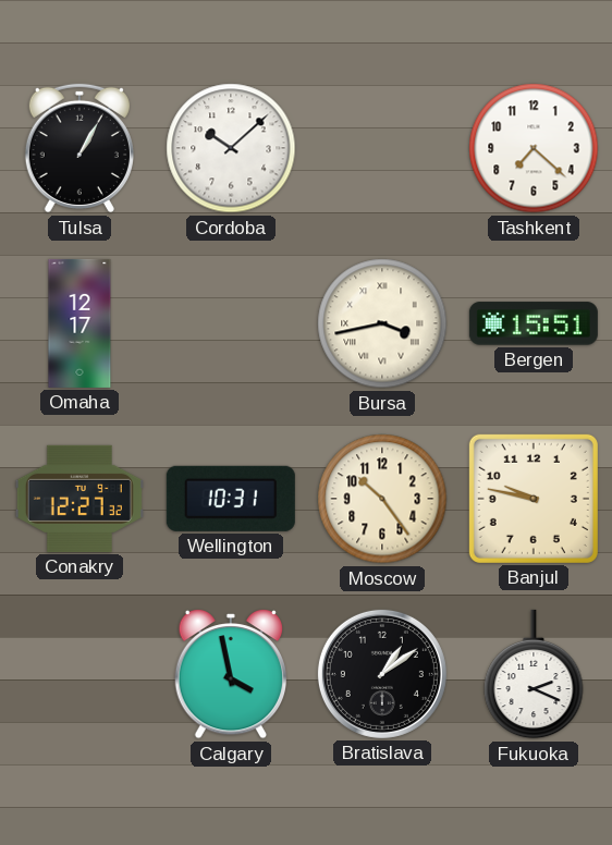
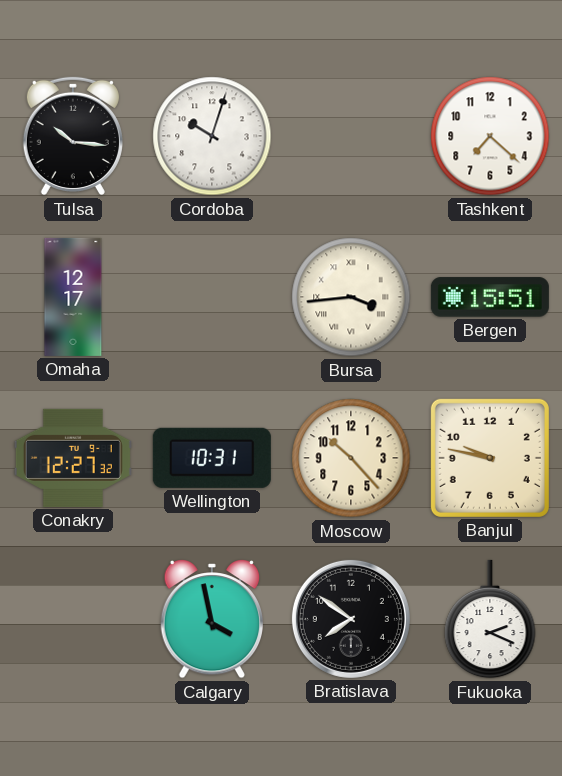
Tulsa: 1:05 -> 10:16
Cordoba: 10:08 -> 10:03
Bursa: 3:43 -> 3:44
Moscow: 10:24 -> 10:23
Bratislava: 1:09 -> 7:51
